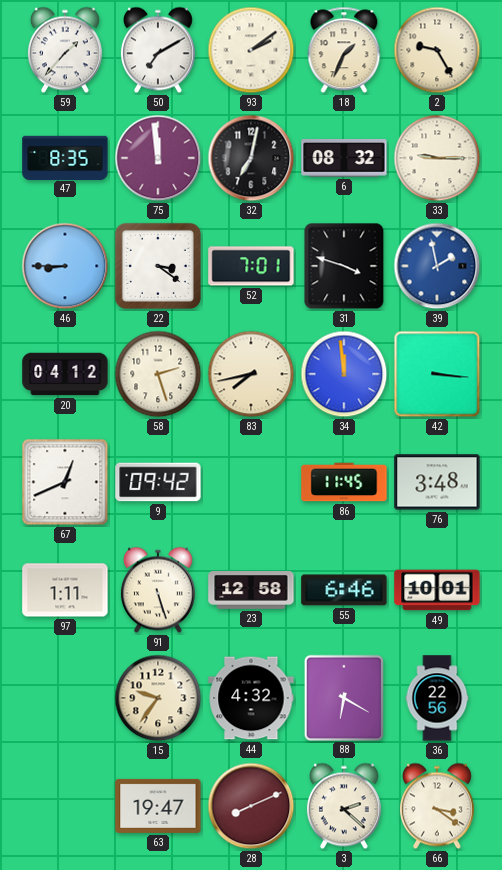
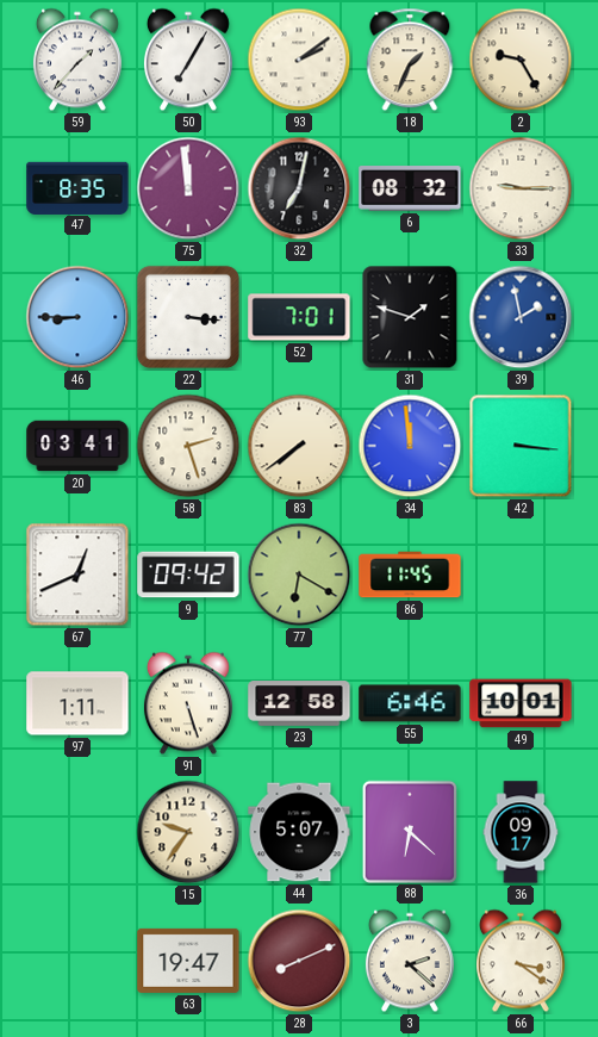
50: 7:10 -> 7:05
22: 3:21 -> 3:16
31: 3:48 -> 1:48
20: 04:12 -> 03:41
83: 7:43 -> 7:39
77: none -> 6:20
76: 3:48 -> none
44: 4:32 -> 5:07
88: 6:20 -> 6:22
36: 22:56 -> 09:17
